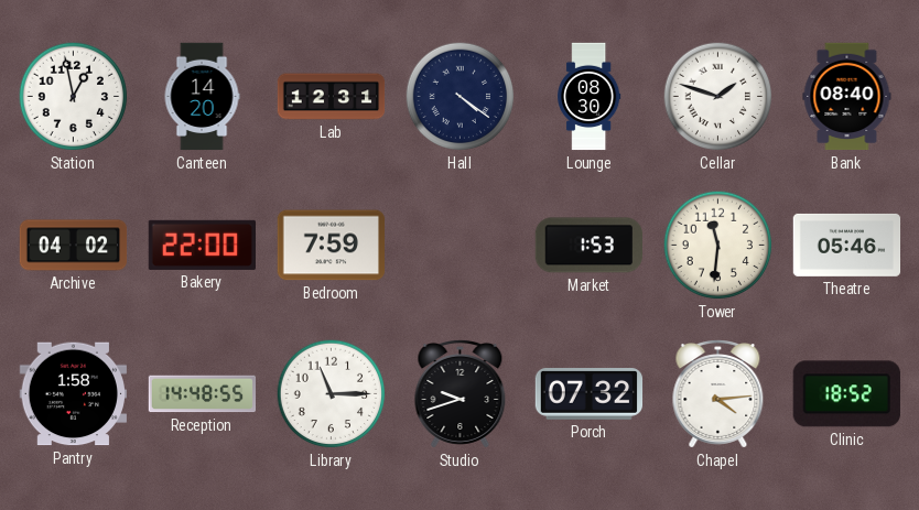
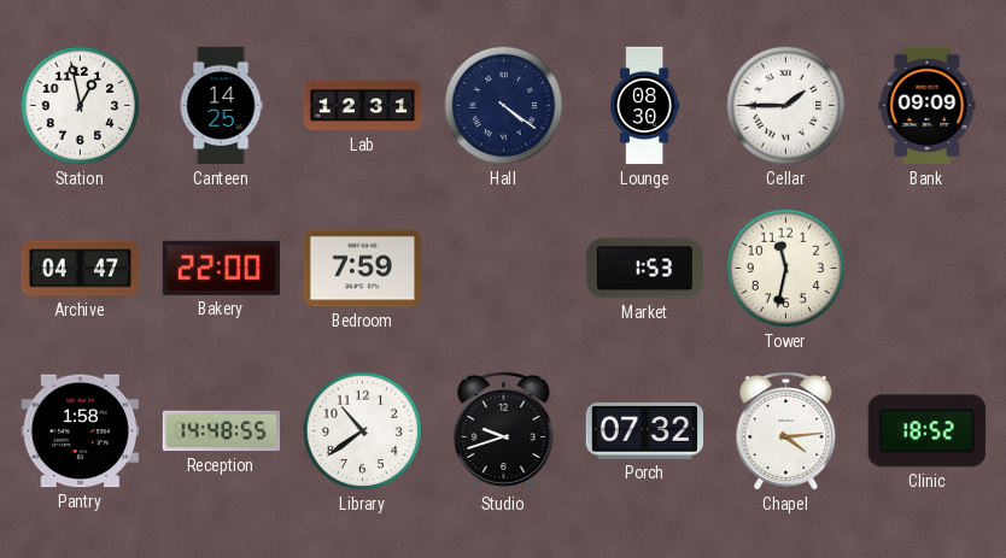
Canteen: 14:20 -> 14:25
Cellar: 1:48 -> 1:45
Bank: 08:40 -> 09:09
Archive: 04:02 -> 04:47
Tower: 11:31 -> 11:32
Theatre: 05:46 -> none
Library: 11:15 -> 10:39
